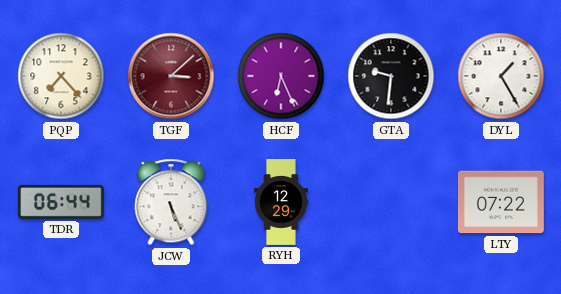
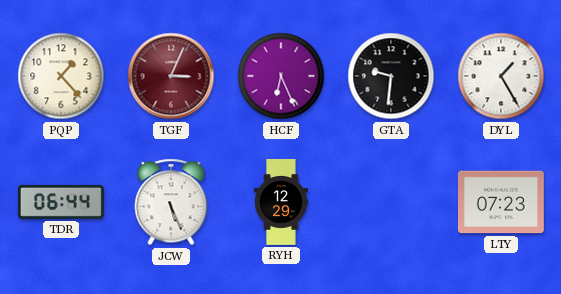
PQP: 7:23 -> 1:23
TGF: 3:08 -> 3:04
LTY: 07:22 -> 07:23
